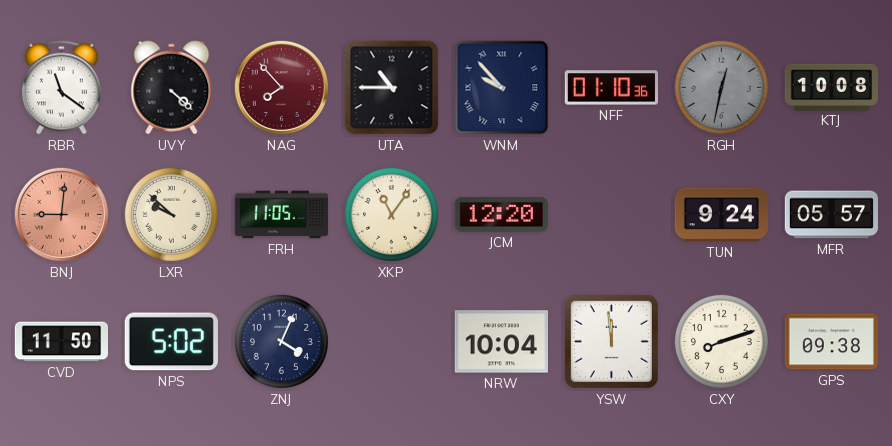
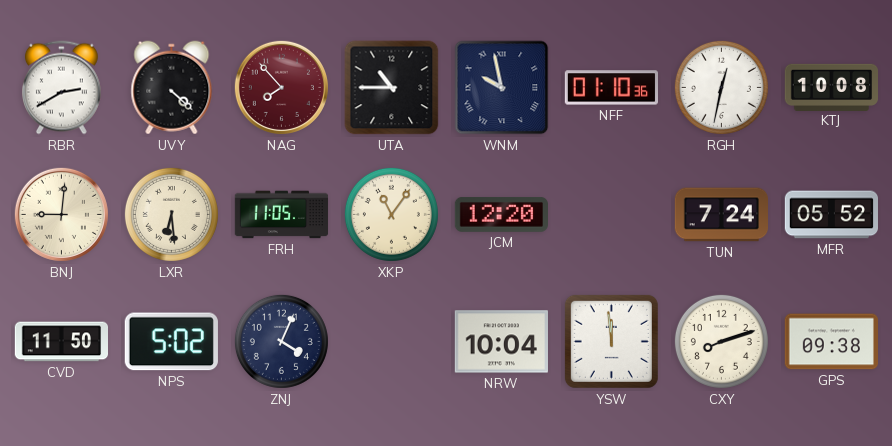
RBR: 11:21 -> 2:40
WNM: 9:53 -> 9:58
RGH dial: grey -> white
BNJ dial: salmon -> cream
LXR: 9:52 -> 6:29
TUN: 9:24 -> 7:24
MFR: 05:57 -> 05:52
